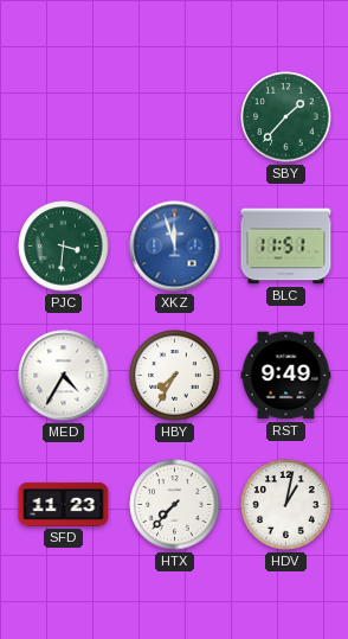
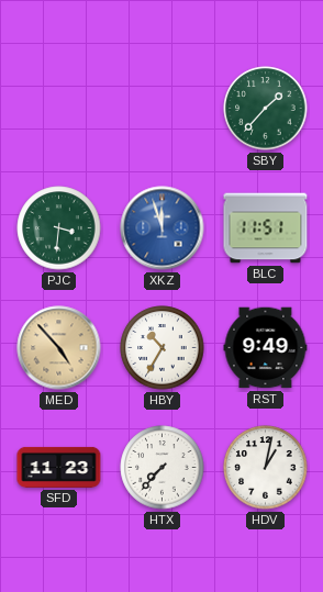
MED: 4:35 -> 4:53
MED dial: white -> champagne
HBY: 7:35 -> 10:35
